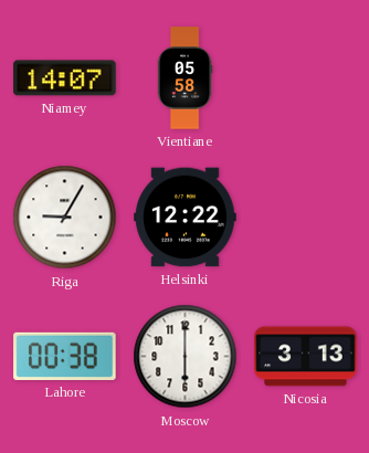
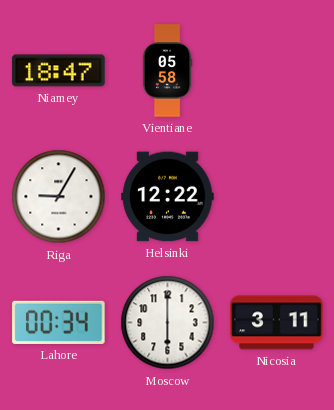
Niamey: 14:07 -> 18:47
Lahore: 00:38 -> 00:34
Nicosia: 3:13 -> 3:11
